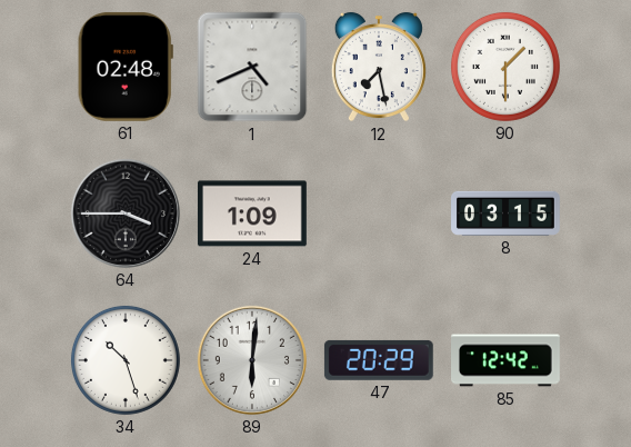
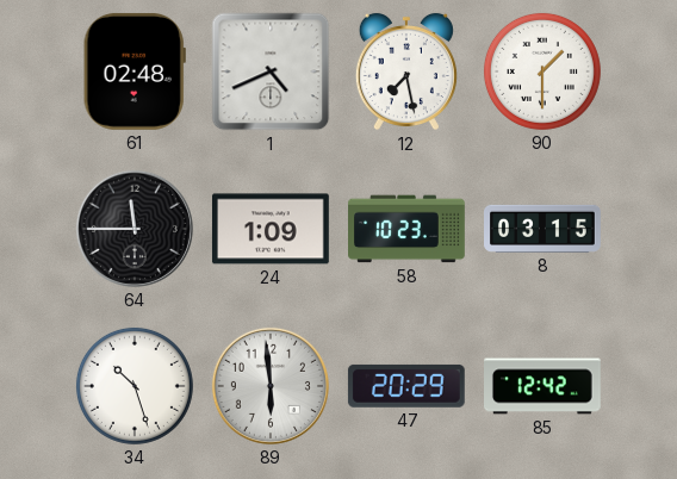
64: 3:45 -> 11:45
58: none -> 10:23
89: 6:01 -> 5:59
